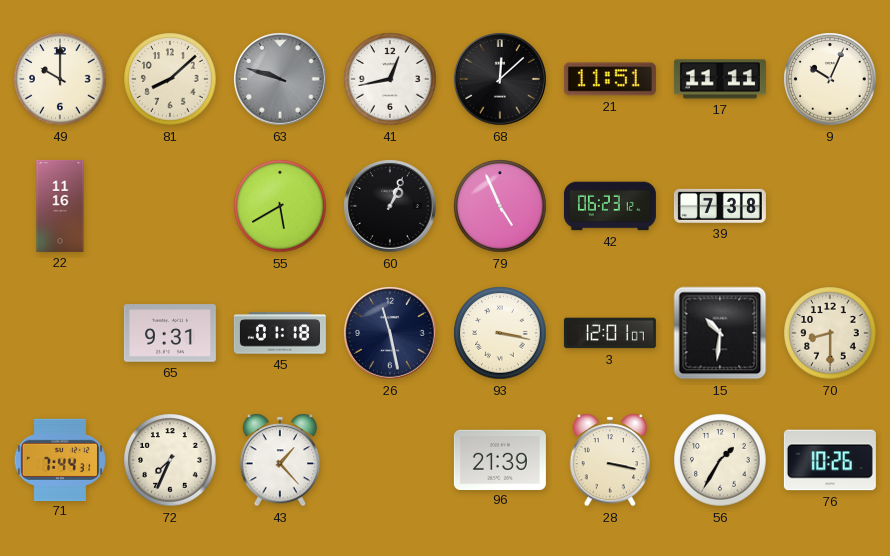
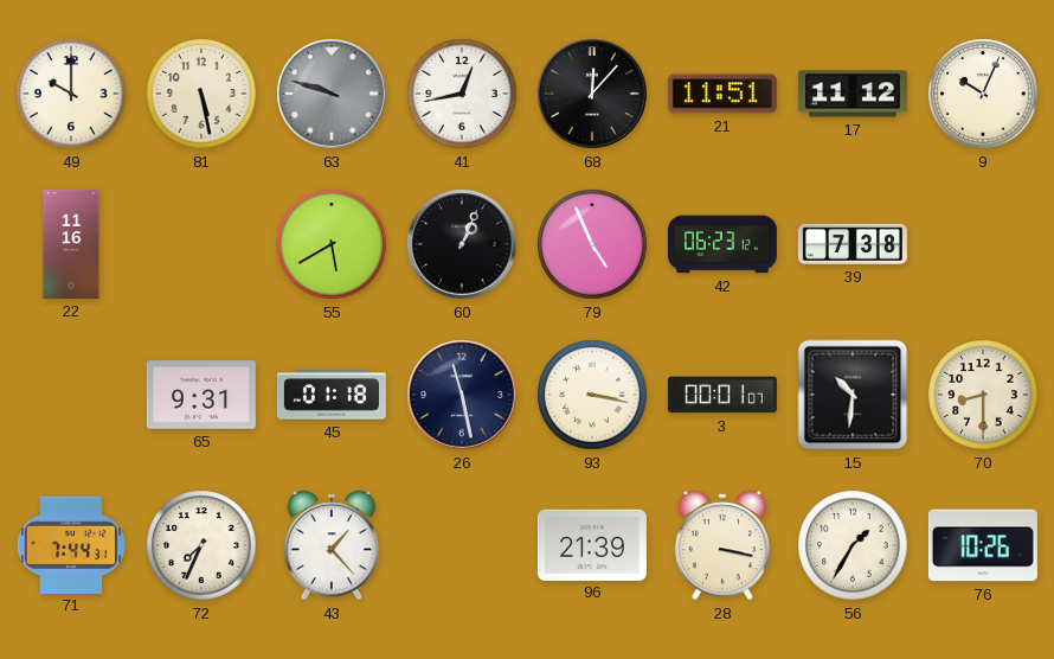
81: 8:08 -> 5:28
68: 12:08 -> 12:07
17: 11:11 -> 11:12
3: 12:01 -> 00:01
